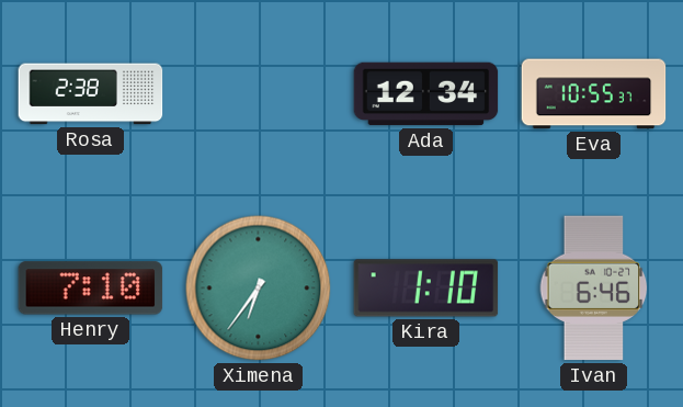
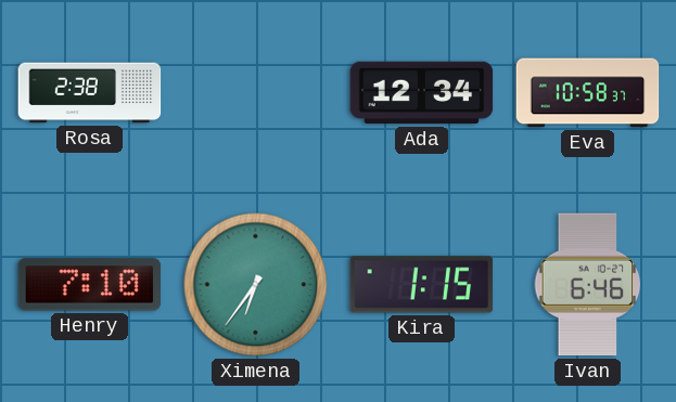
Eva: 10:55 -> 10:58
Kira: 1:10 -> 1:15
